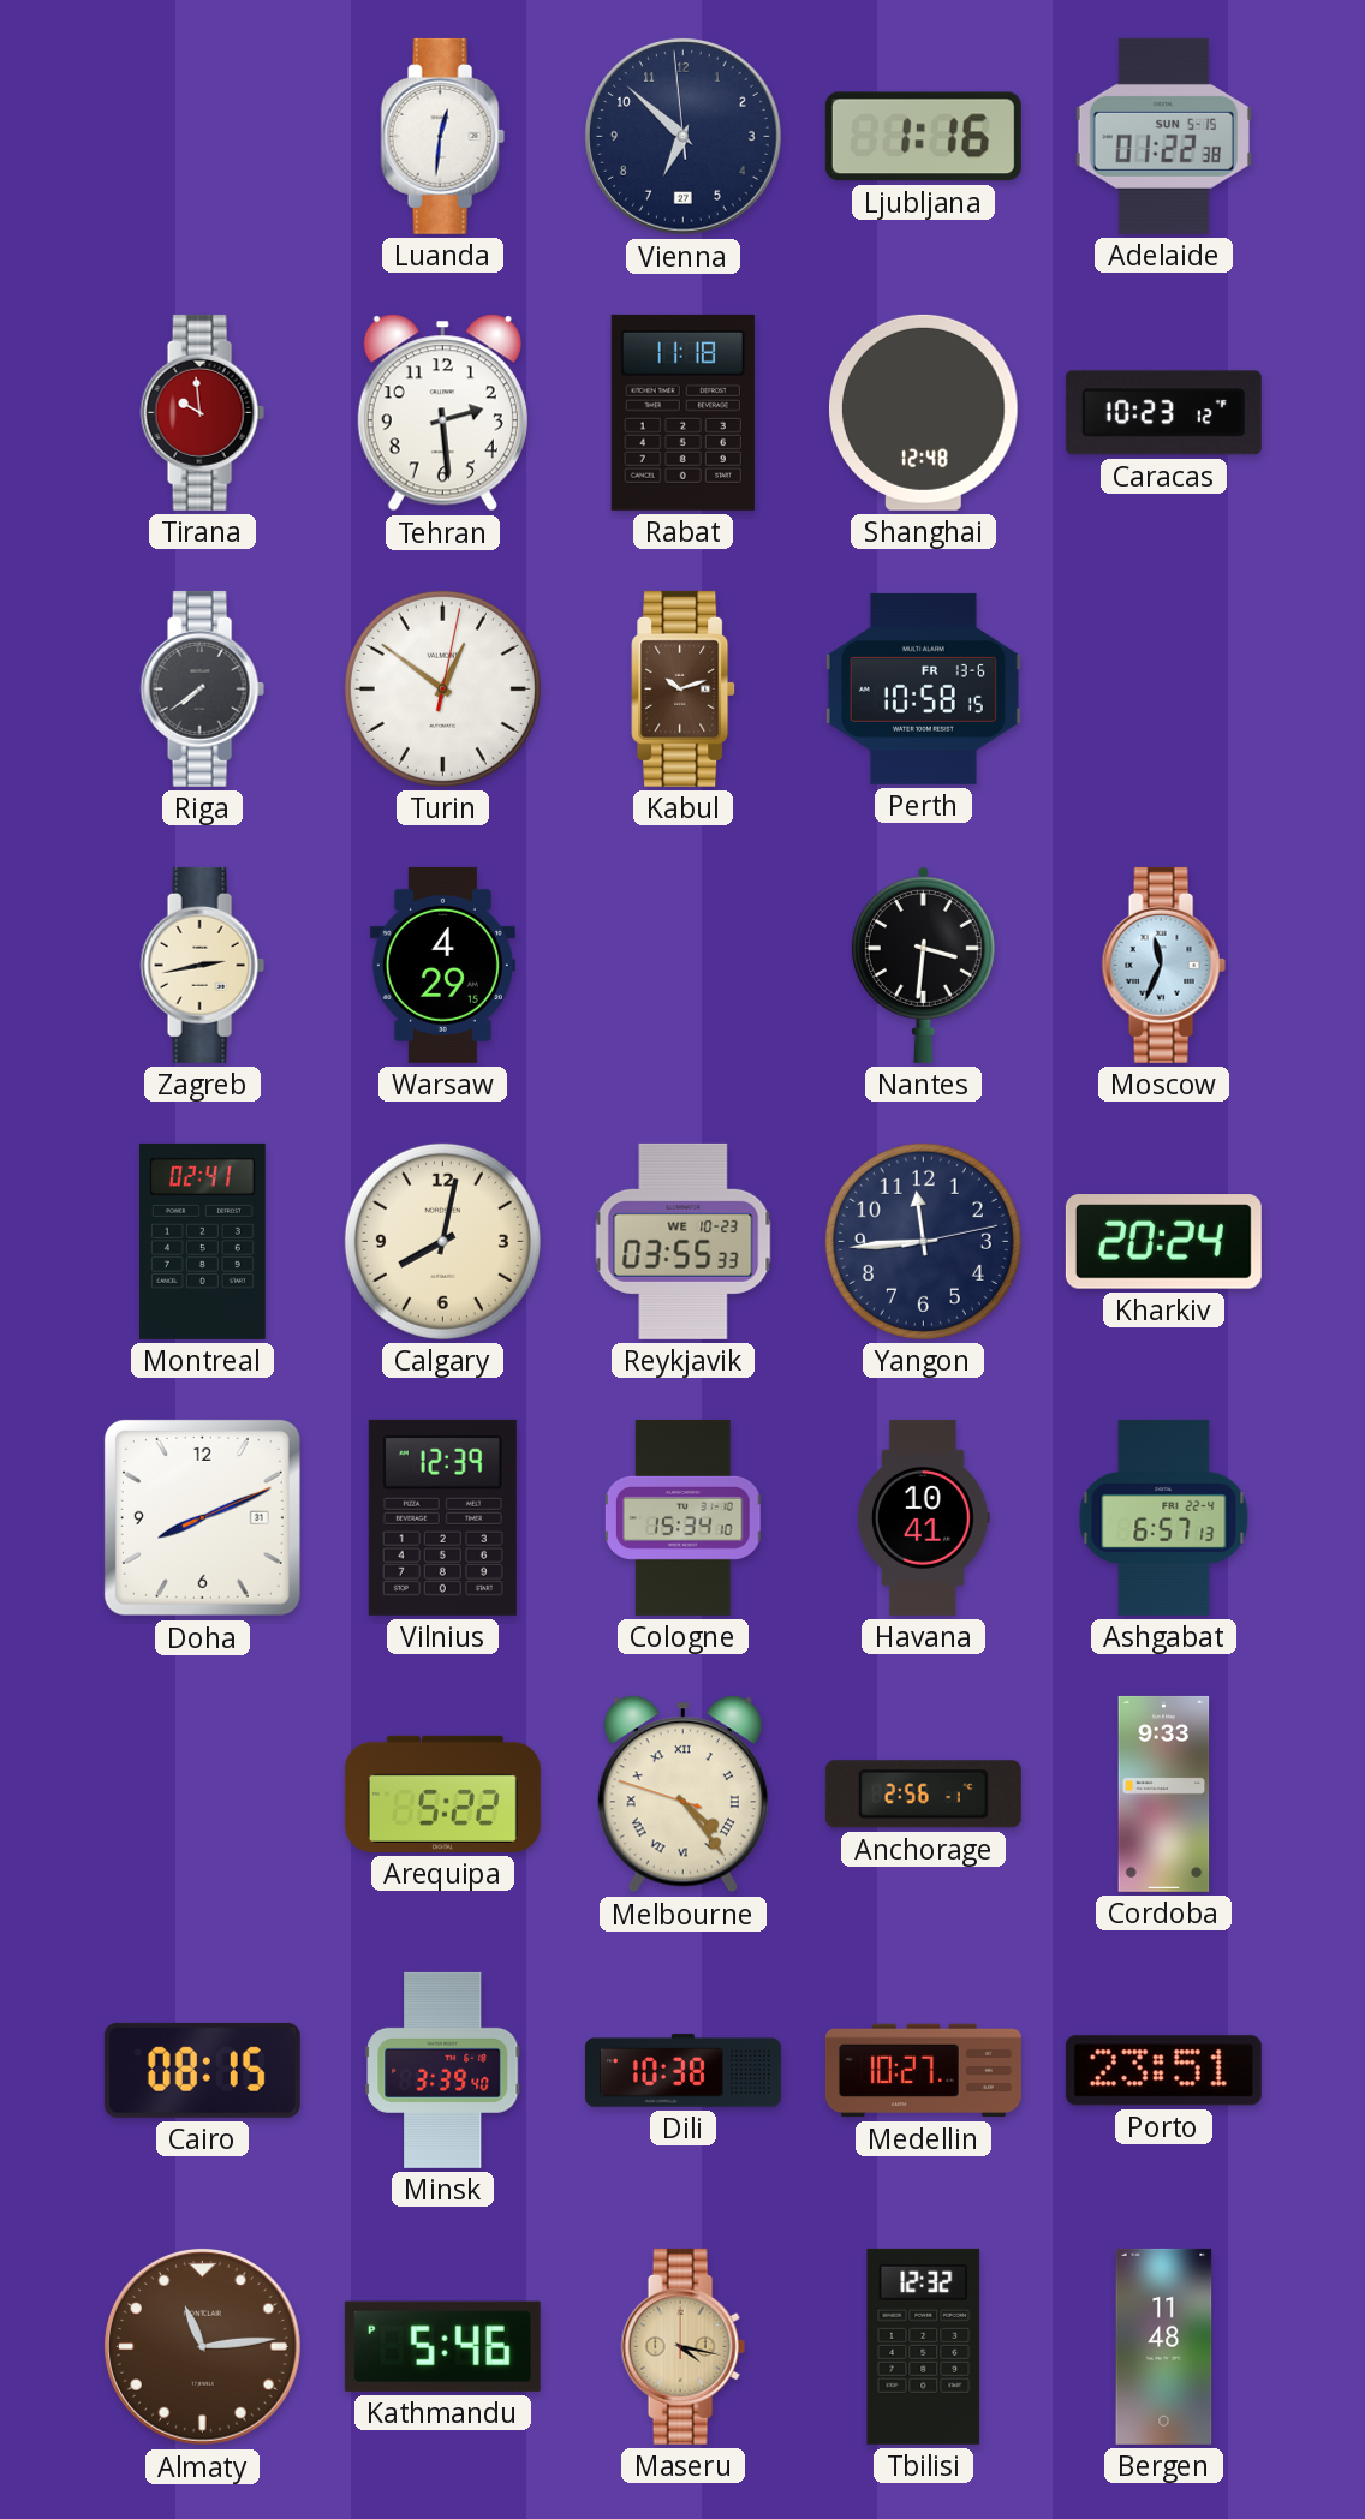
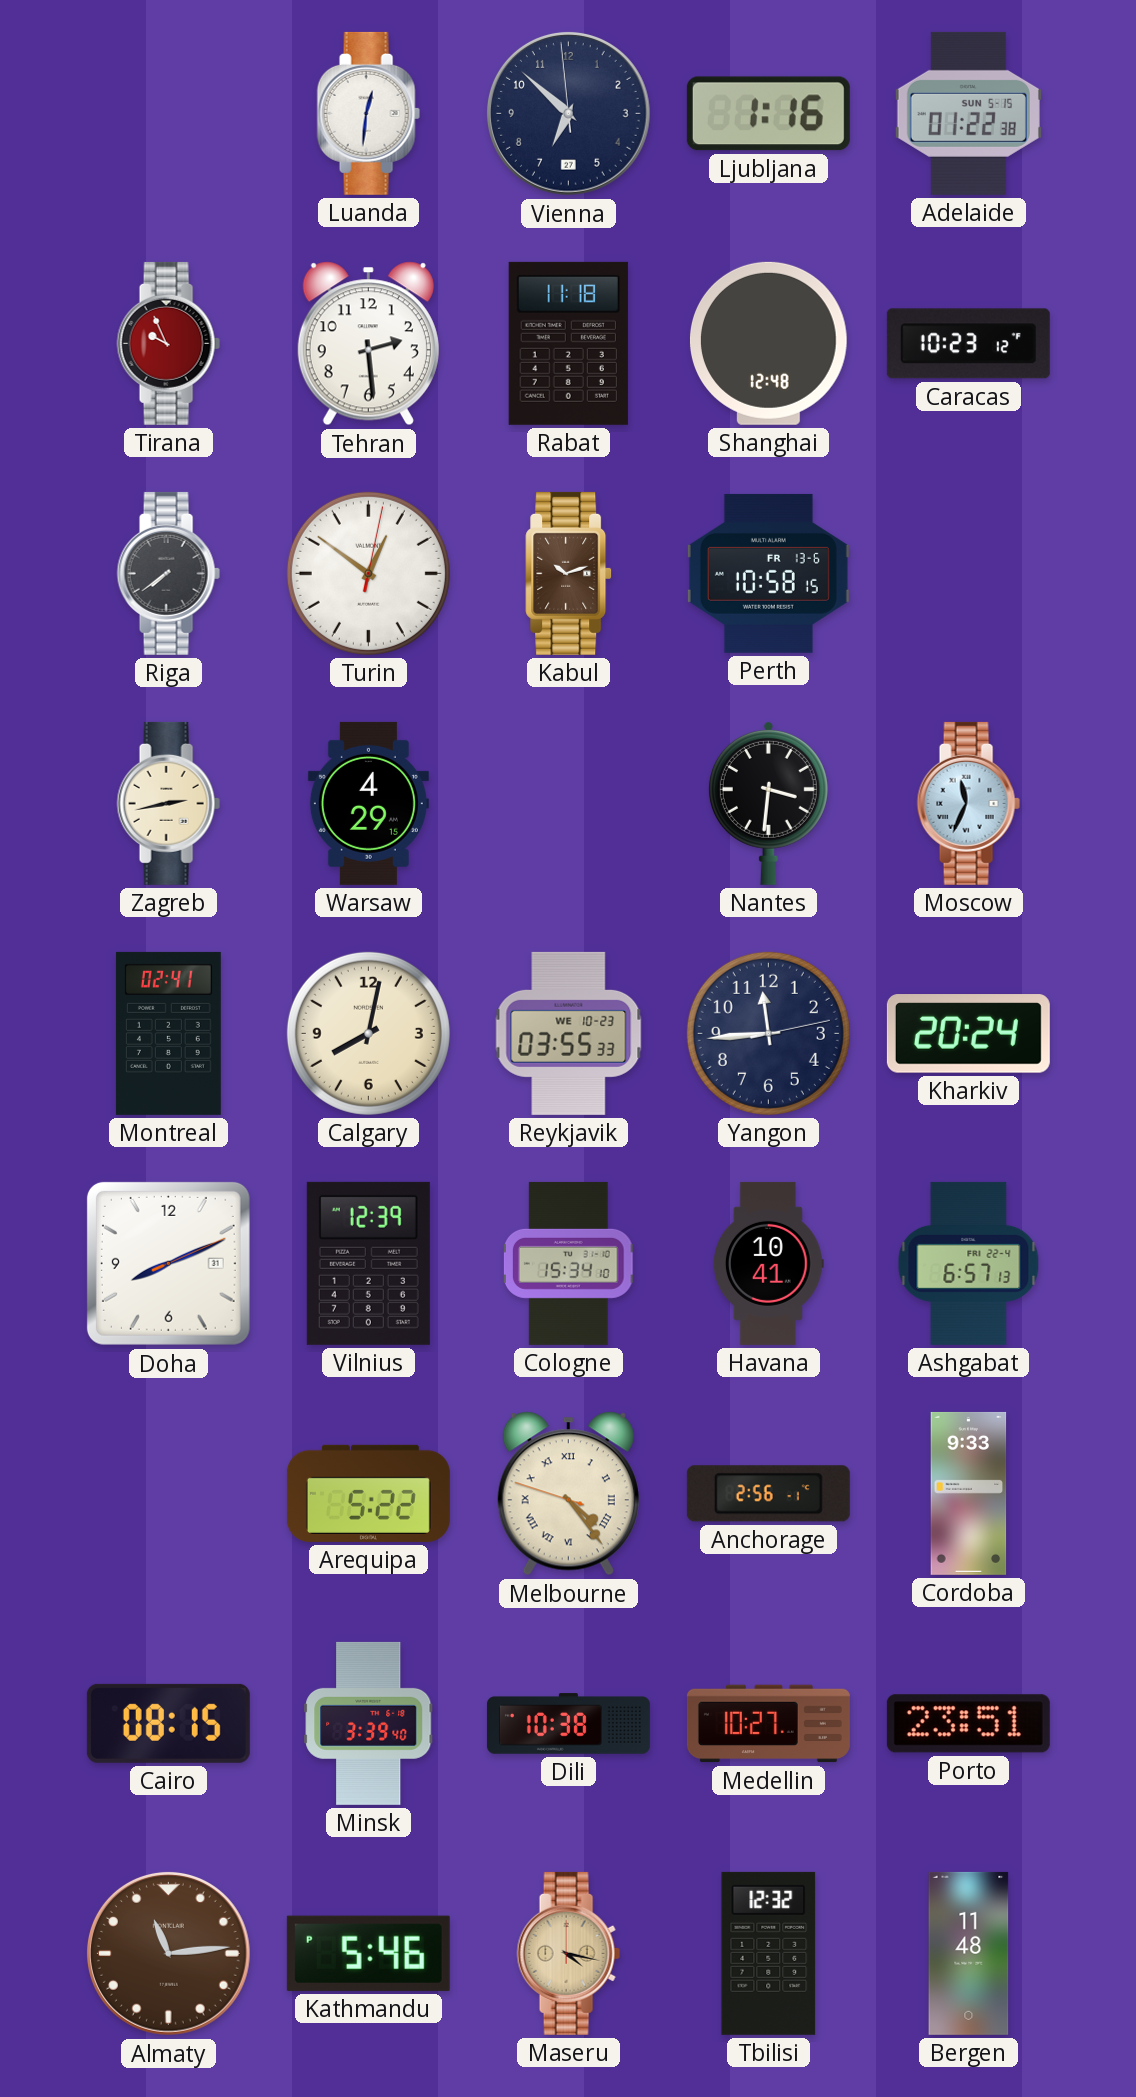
Tirana: 9:59 -> 9:56
